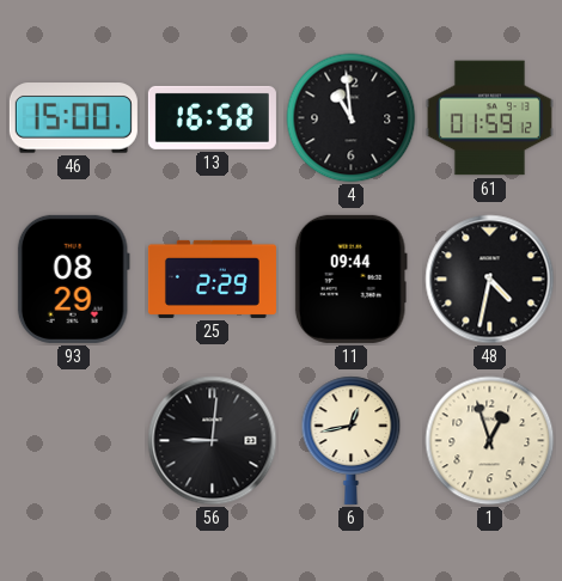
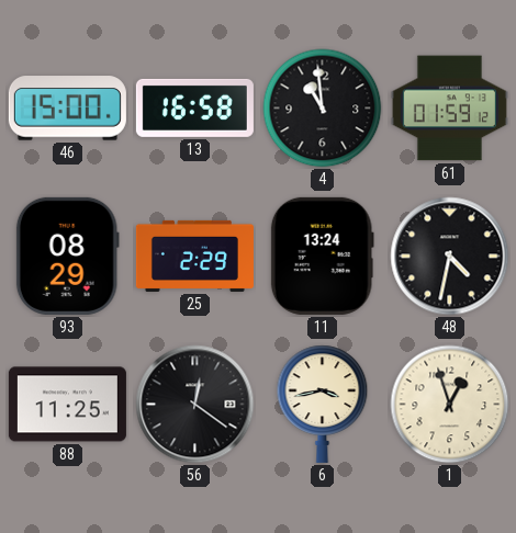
11: 09:44 -> 13:24
88: none -> 11:25
56: 9:01 -> 12:21
6: 12:43 -> 3:43
